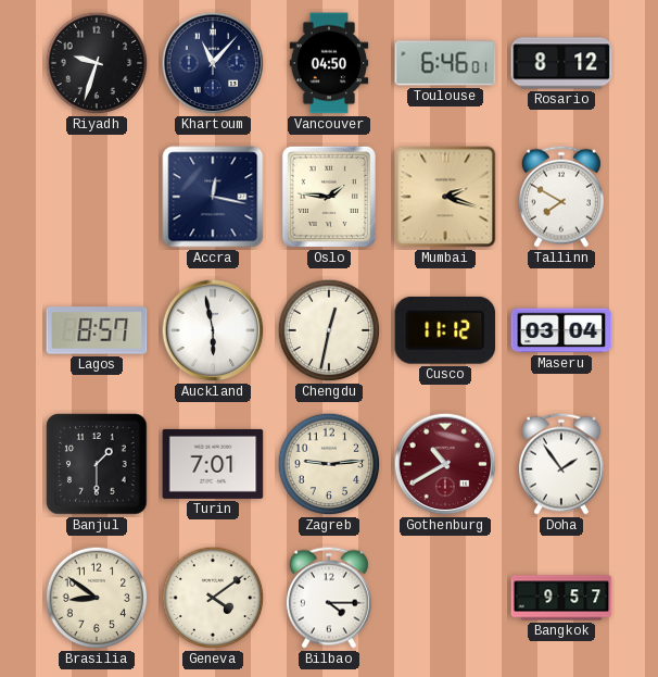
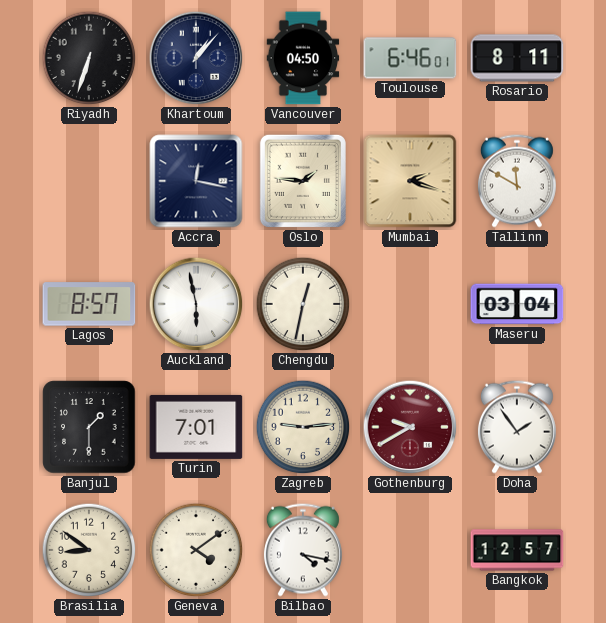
Riyadh: 9:33 -> 6:33
Khartoum: 11:07 -> 1:07
Rosario: 8:12 -> 8:11
Tallinn: 7:50 -> 11:50
Cusco: 11:12 -> none
Gothenburg: 10:40 -> 9:40
Bilbao: 4:15 -> 4:17
Bangkok: 9:57 -> 12:57
